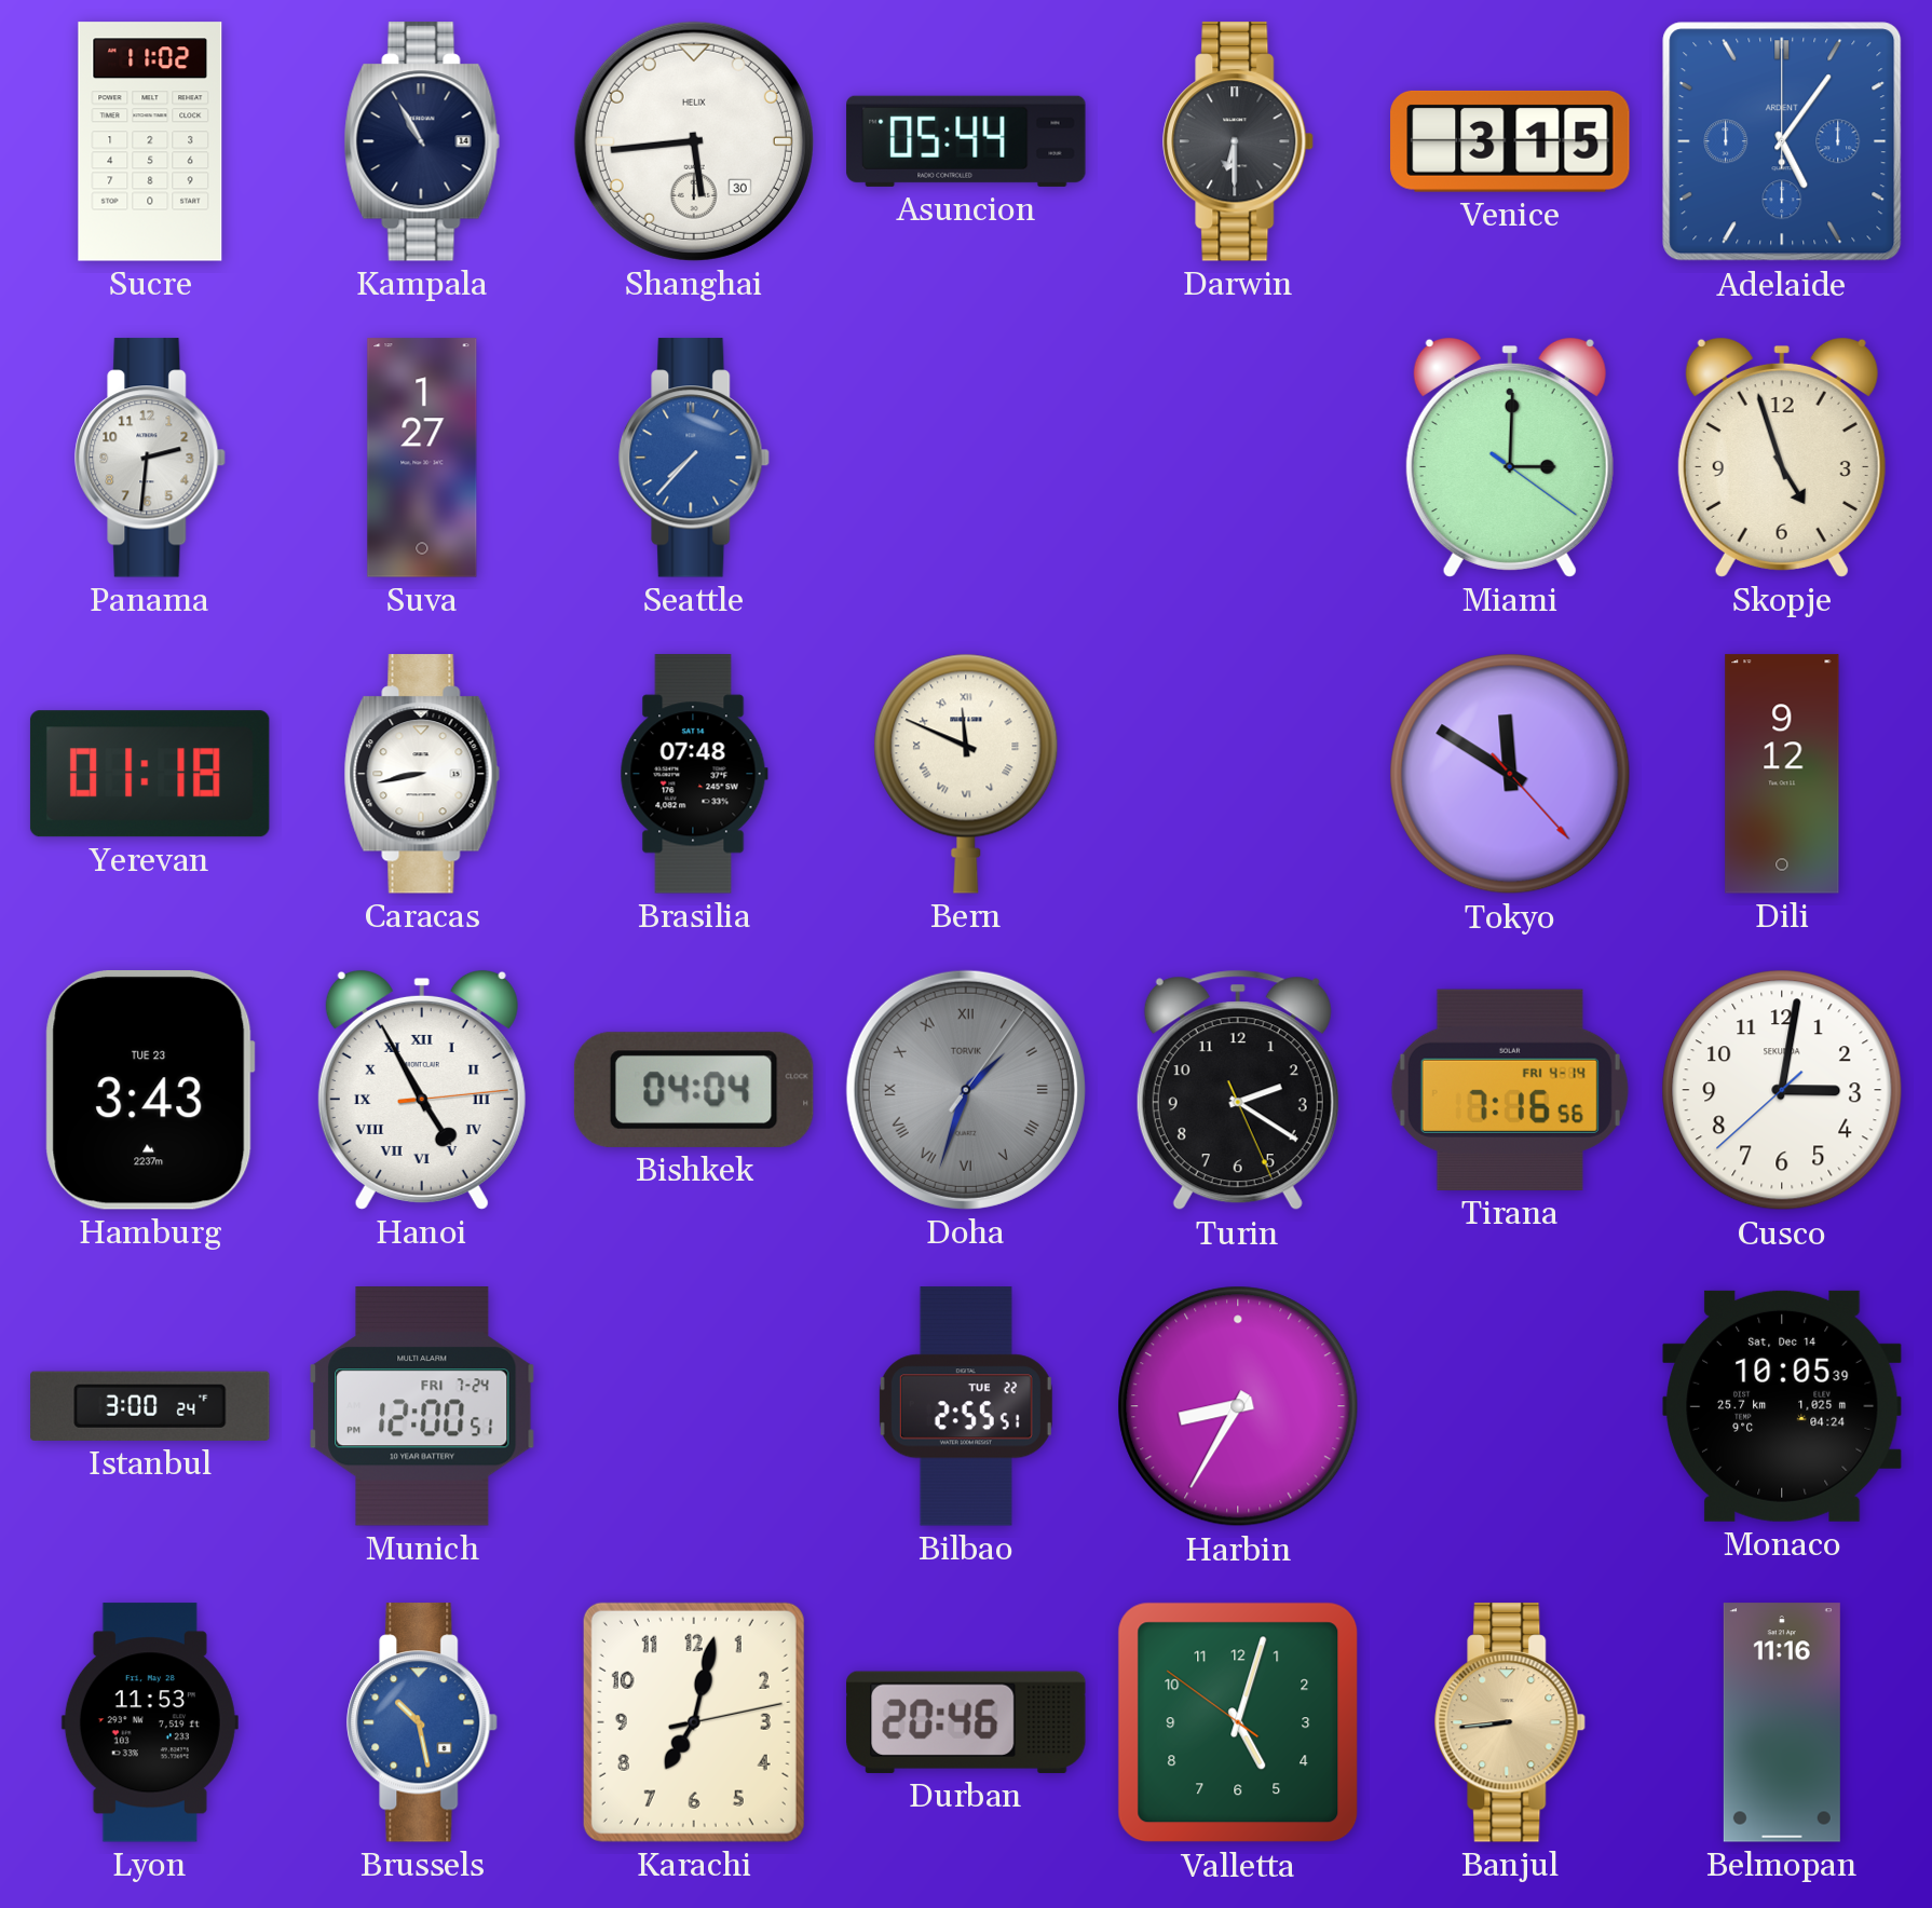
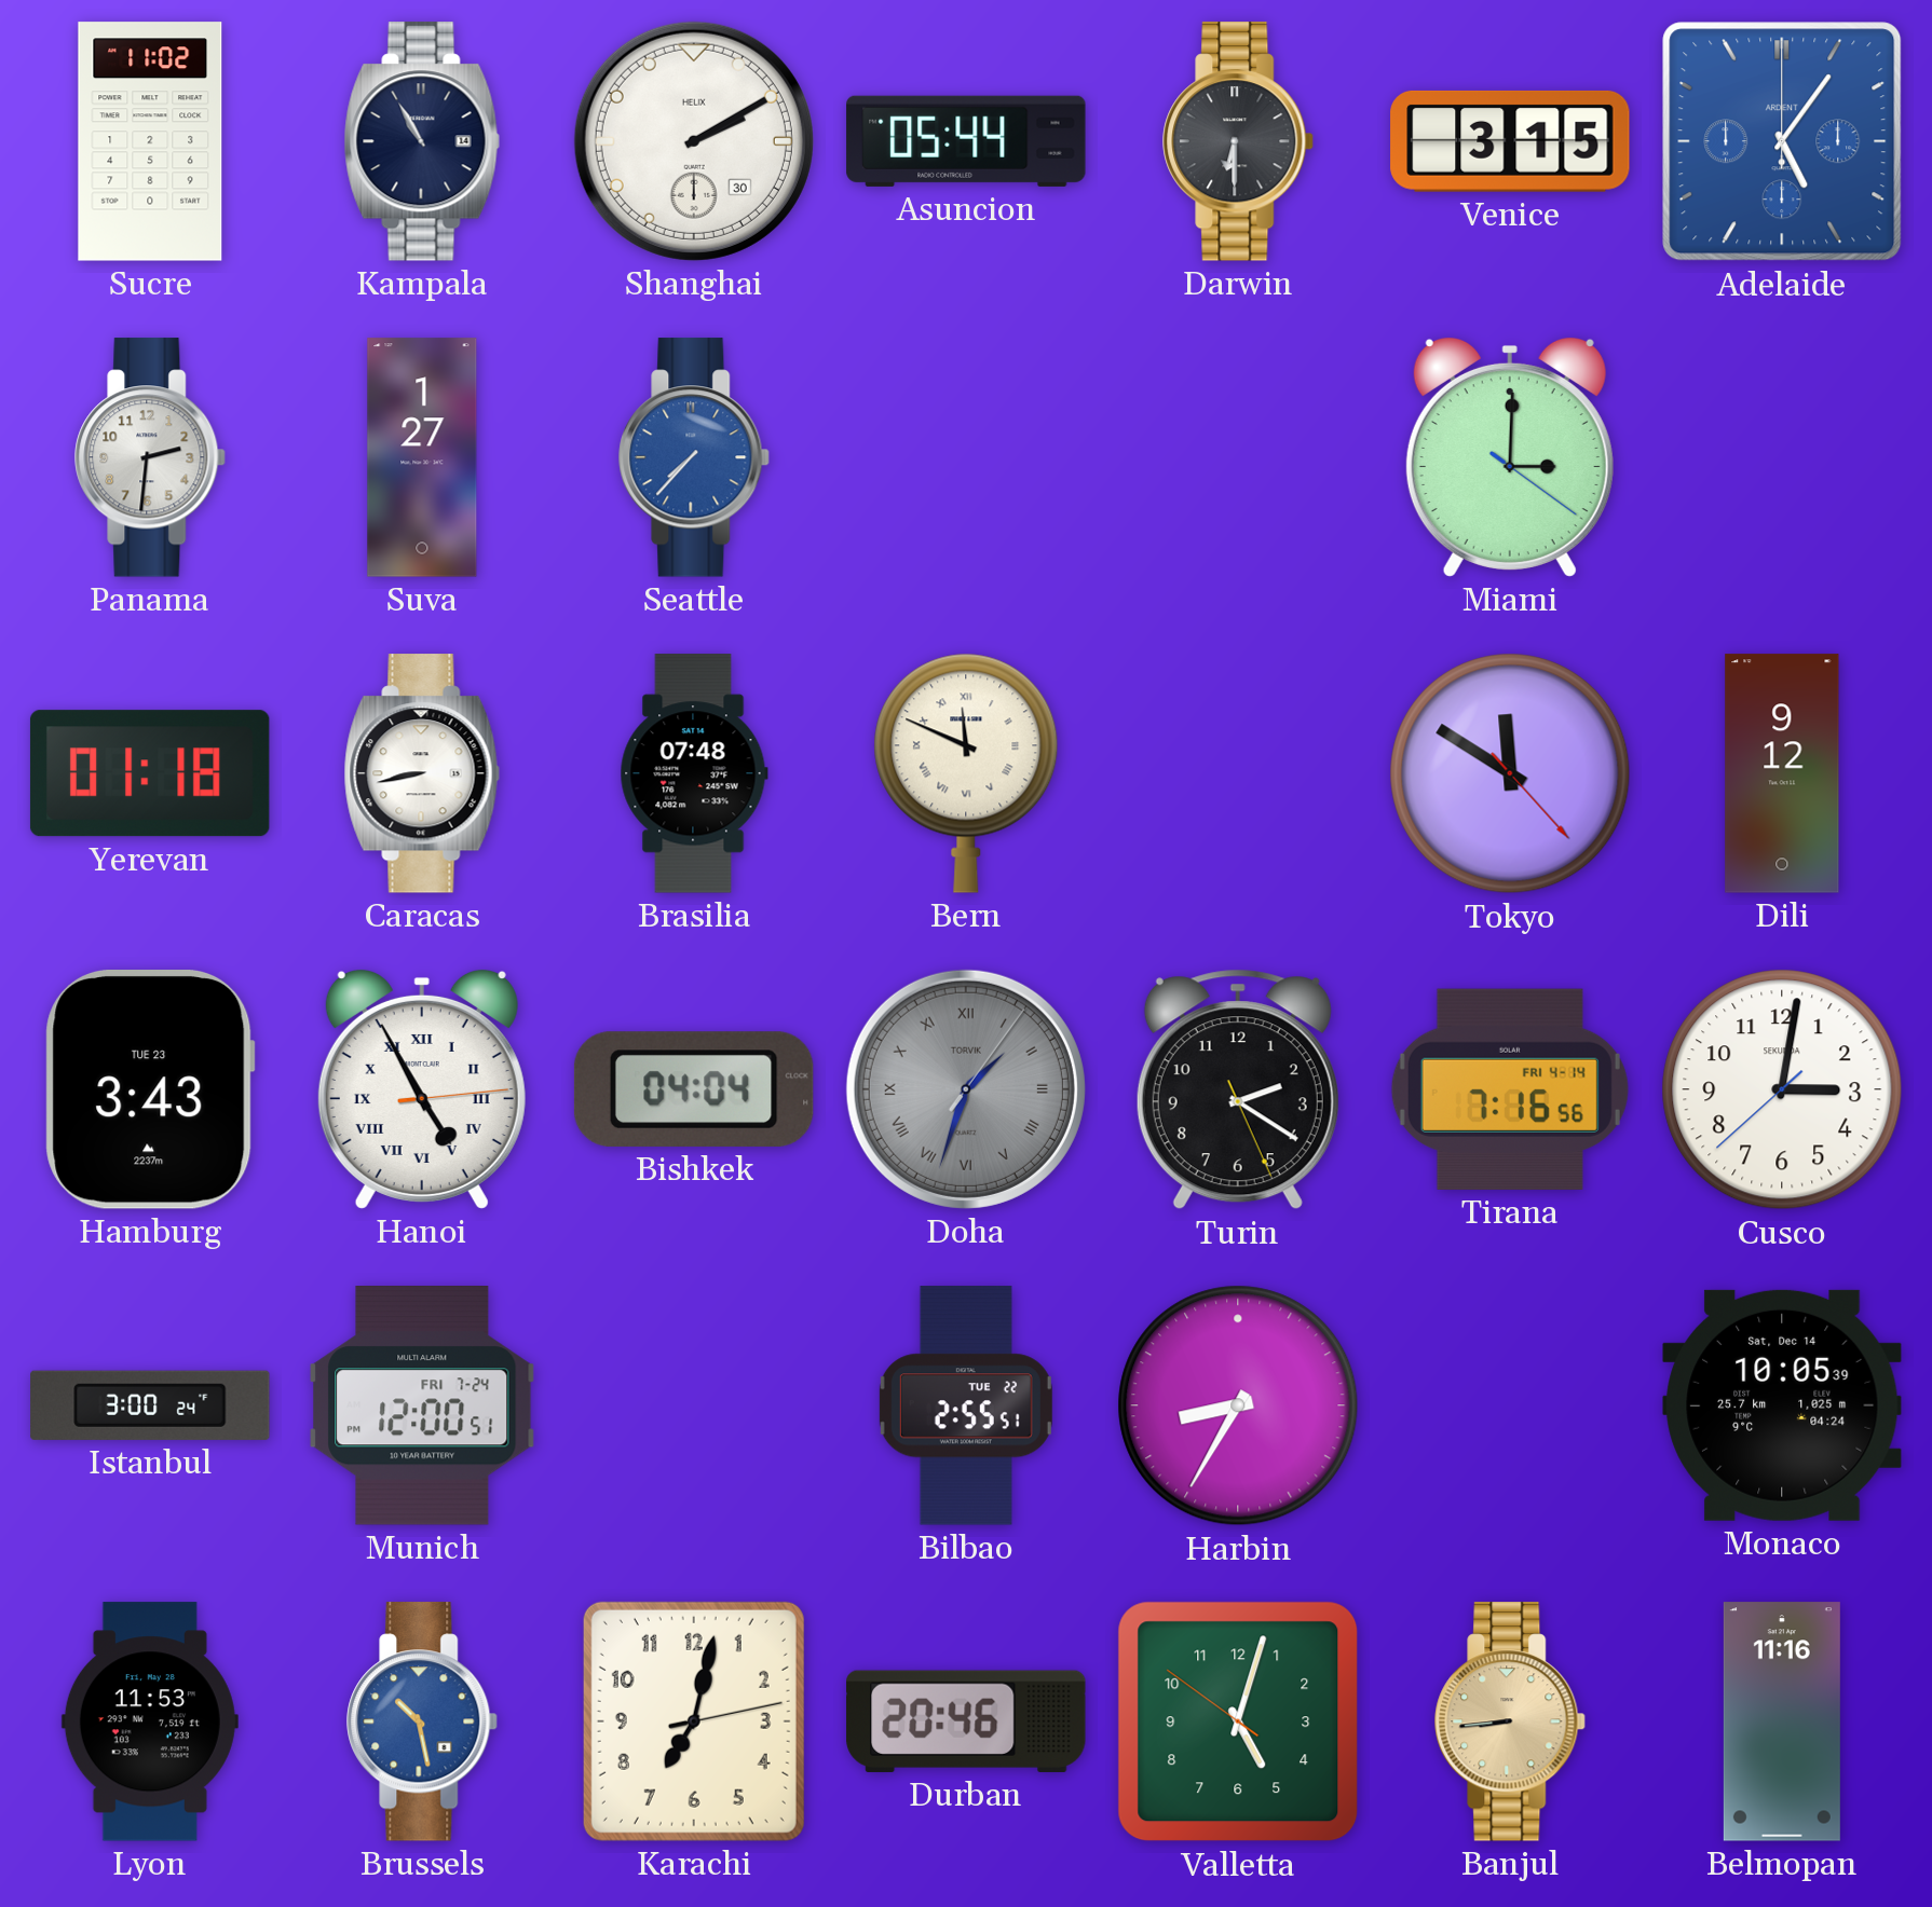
Shanghai: 5:44 -> 2:10
Skopje: 4:57 -> none
